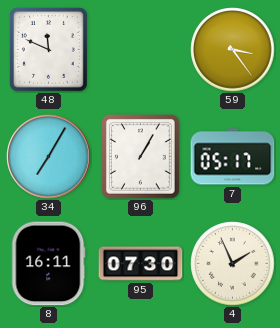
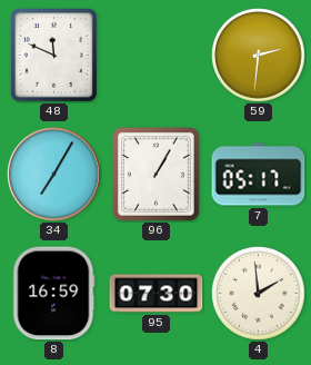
59: 3:24 -> 2:31
8: 16:11 -> 16:59
4: 1:56 -> 1:59
